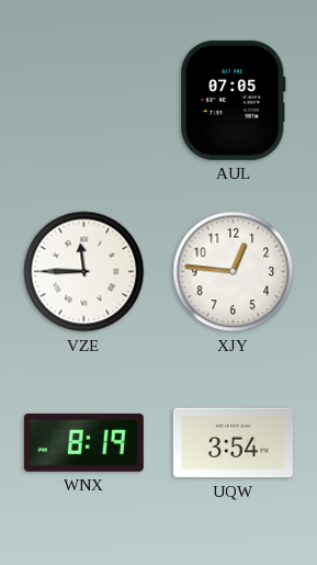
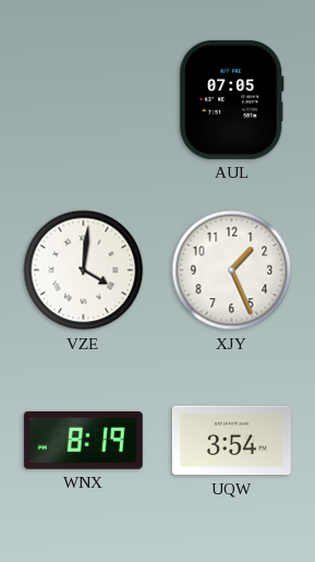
VZE: 11:45 -> 4:01
XJY: 12:46 -> 1:26
